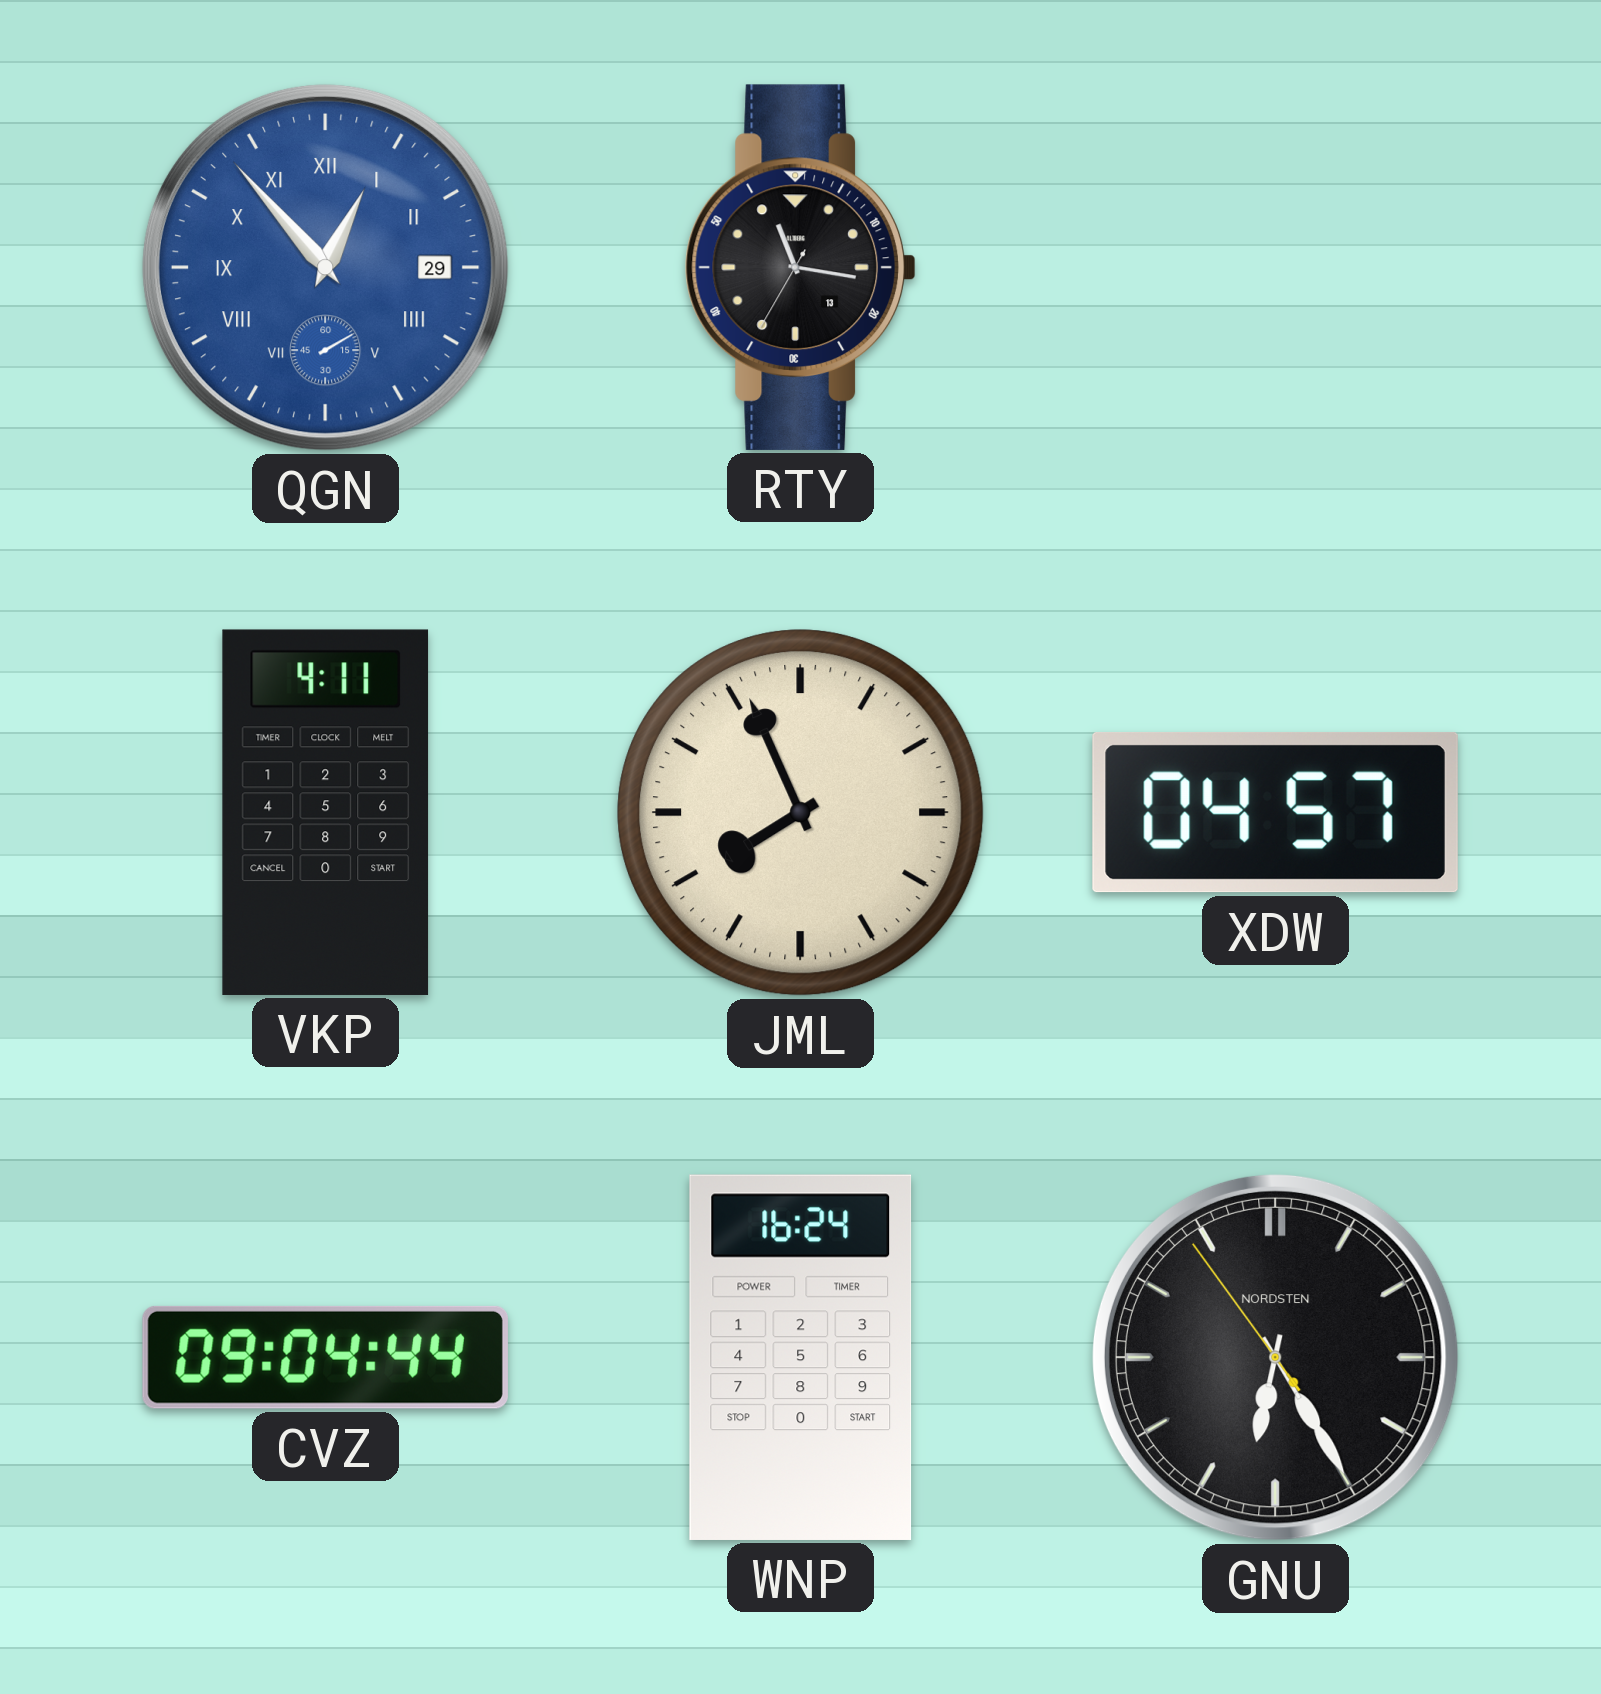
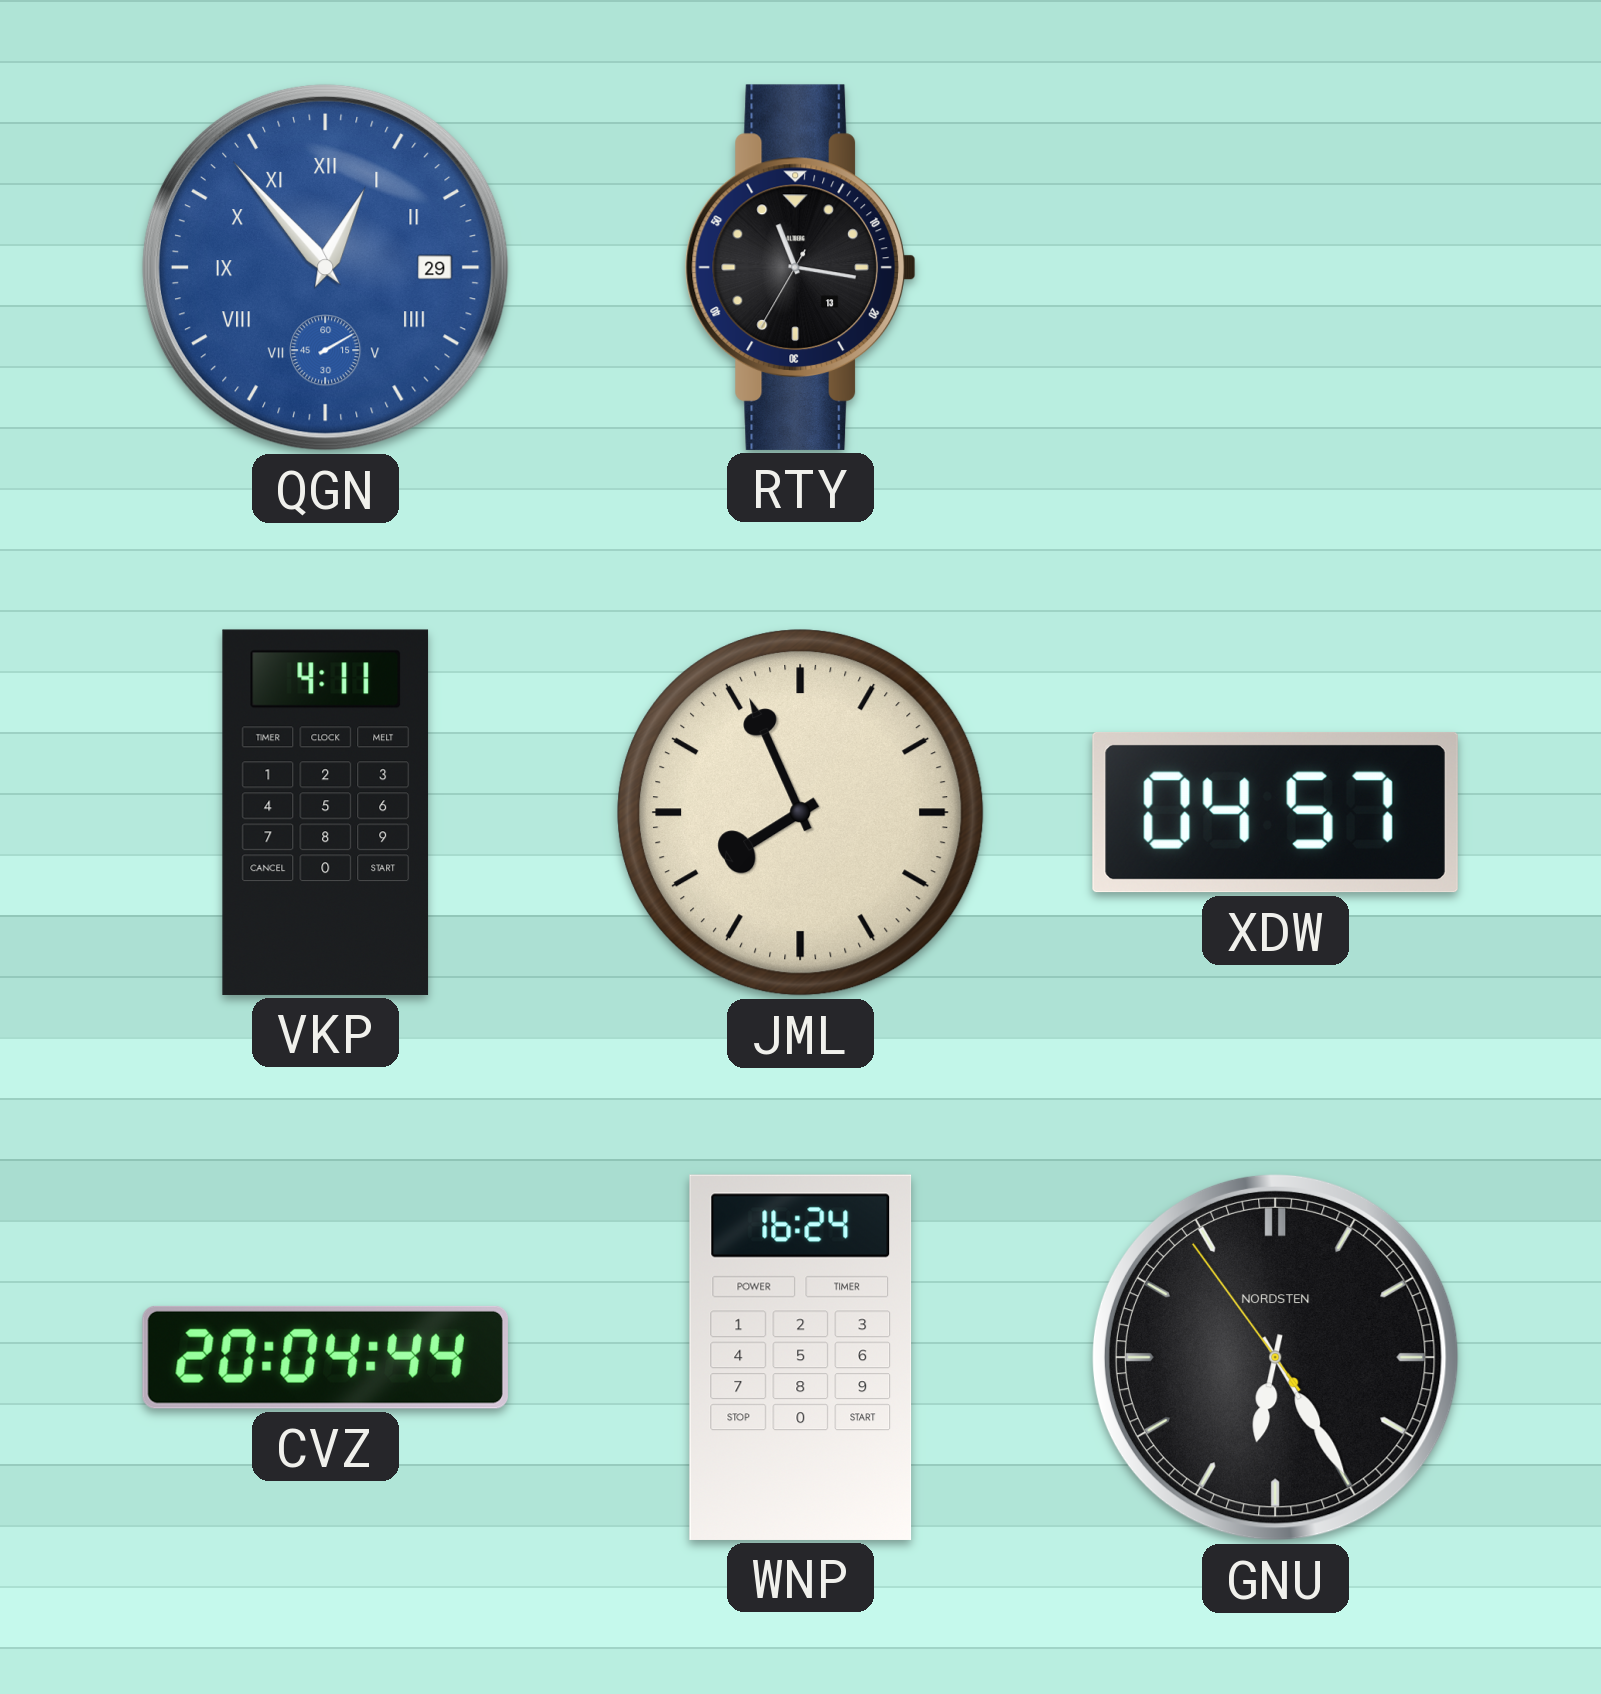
CVZ: 09:04 -> 20:04
